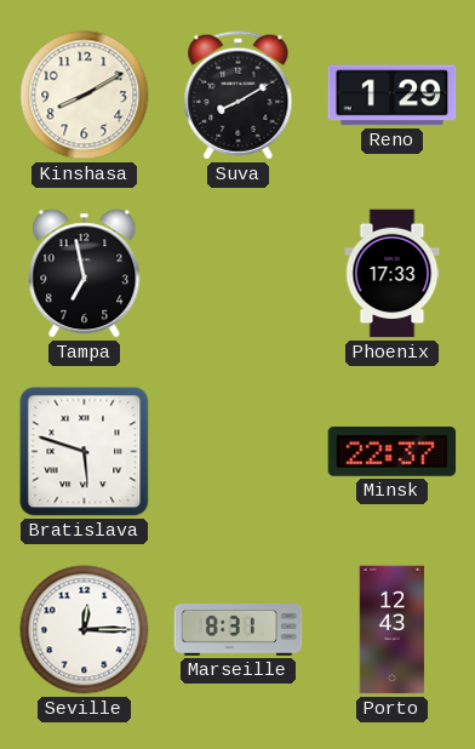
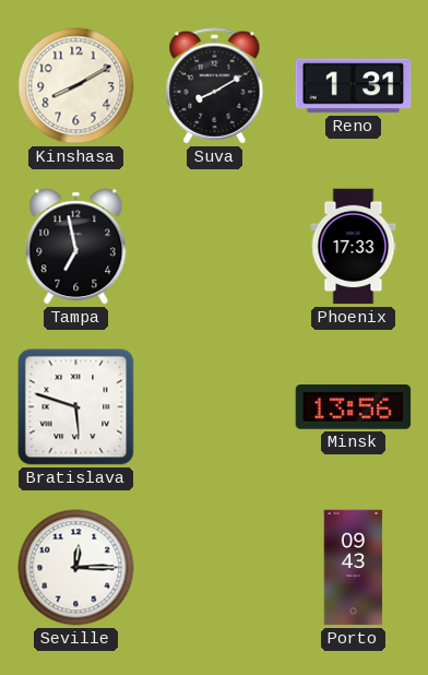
Reno: 1:29 -> 1:31
Minsk: 22:37 -> 13:56
Marseille: 8:31 -> none
Porto: 12:43 -> 09:43
